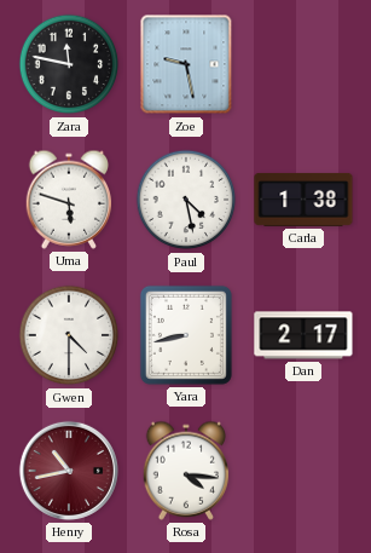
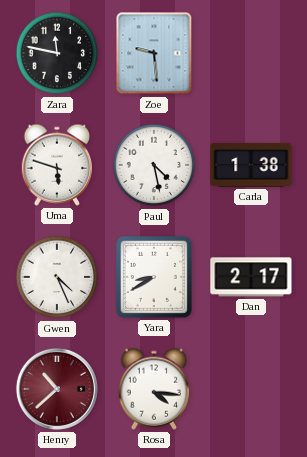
Zoe: 9:28 -> 9:29
Gwen: 4:30 -> 4:26
Yara: 8:43 -> 8:40
Henry: 10:43 -> 10:38
